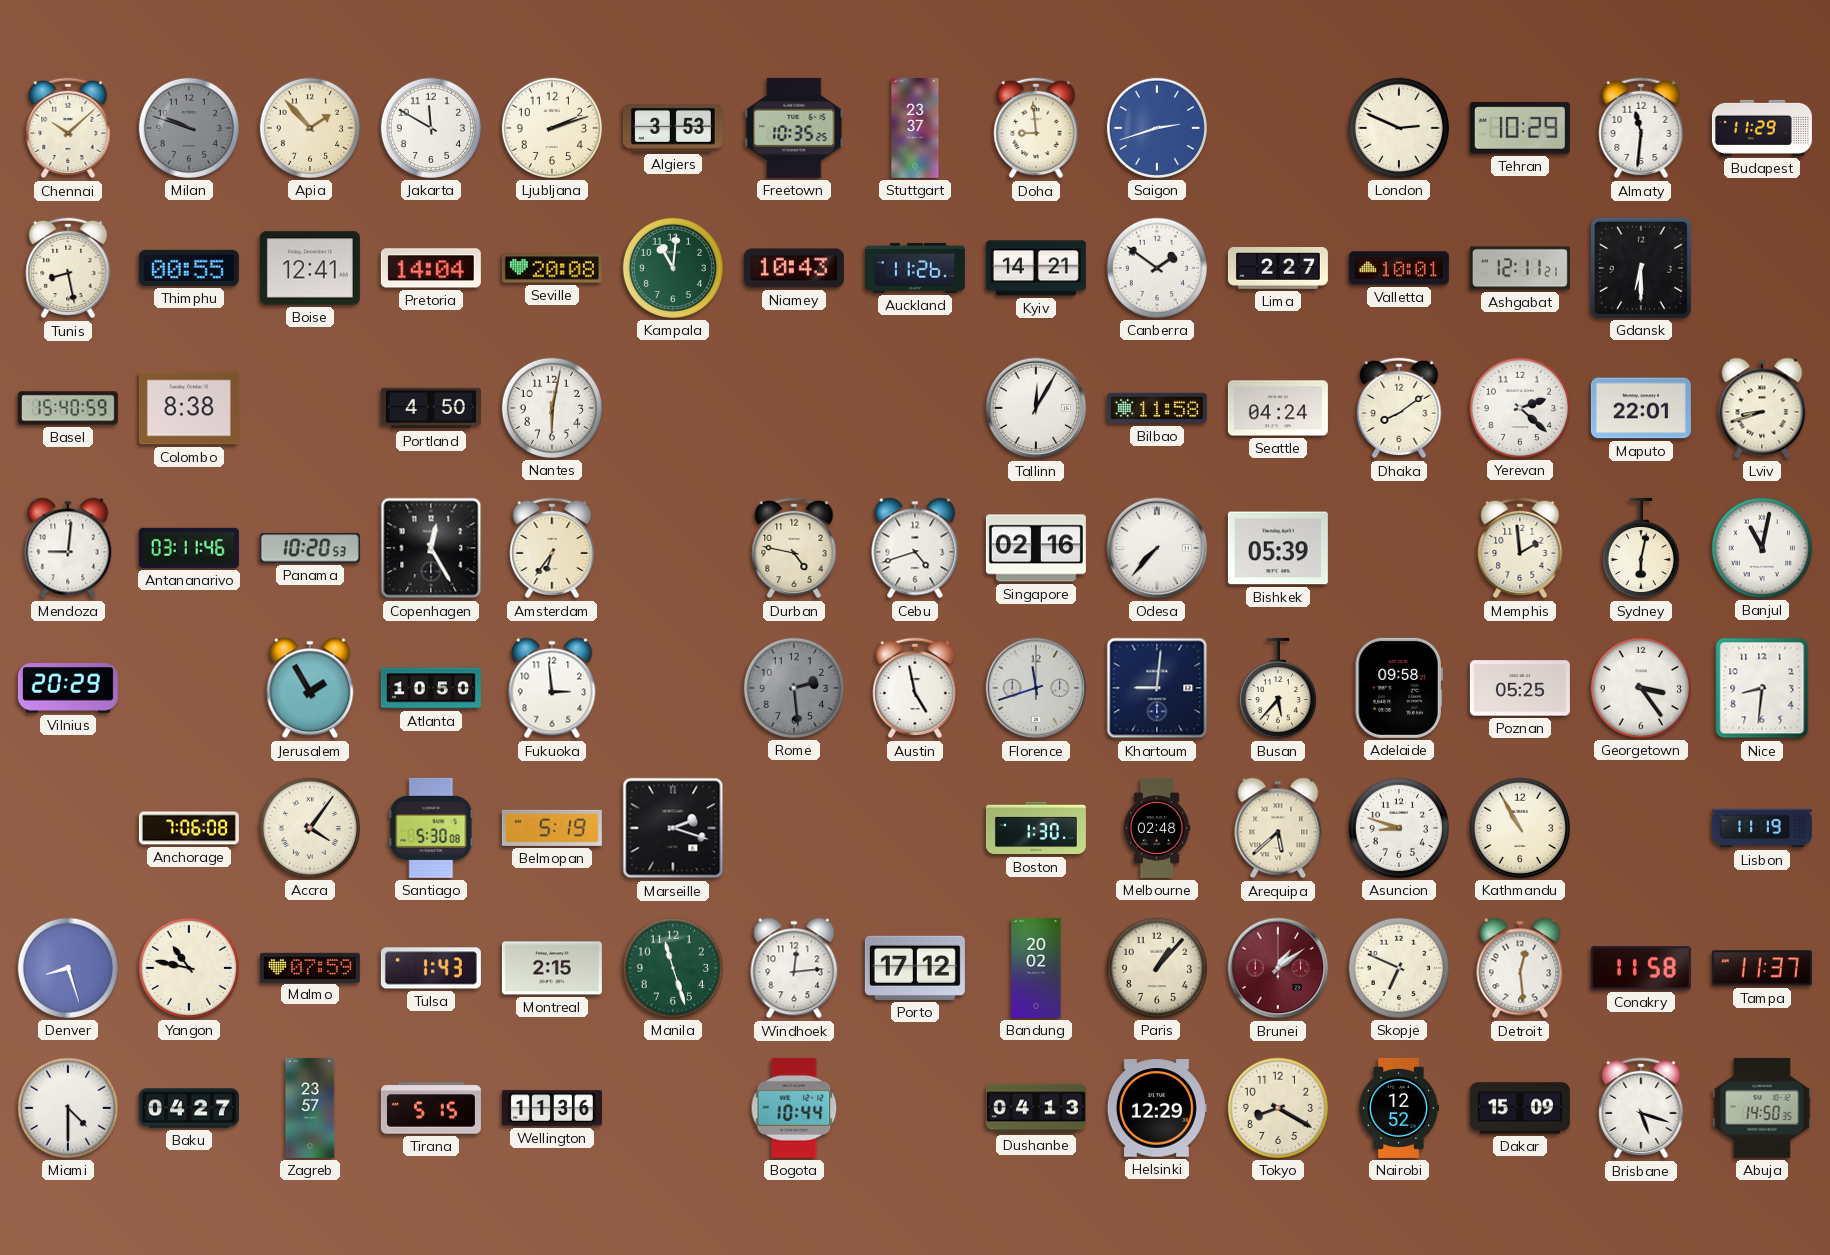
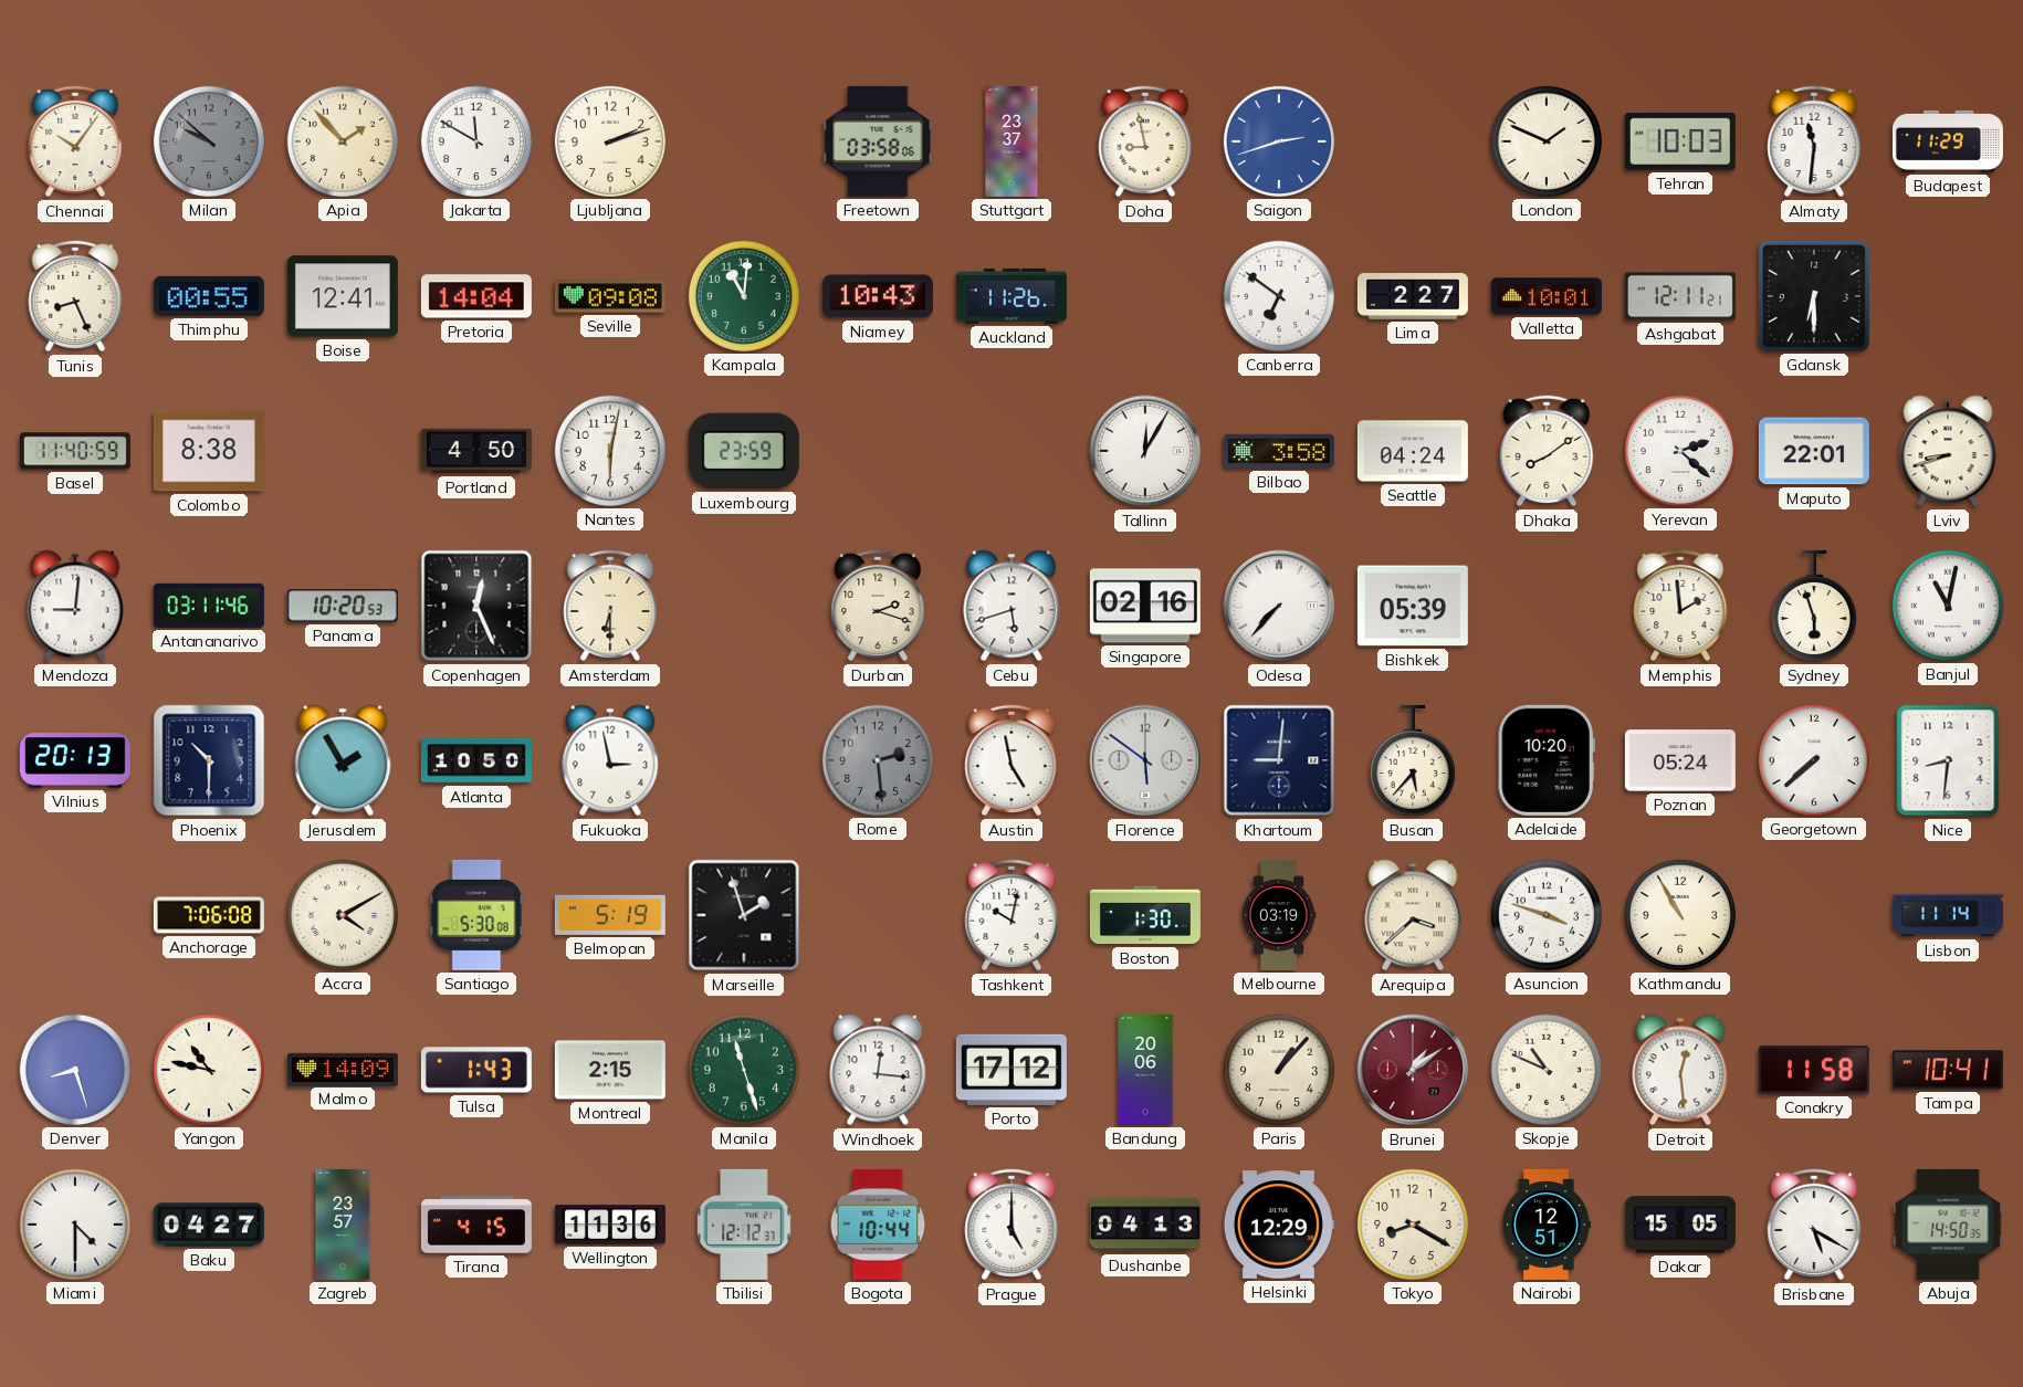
Chennai: 10:08 -> 10:06
Milan: 9:48 -> 9:52
Algiers: 3:53 -> none
Freetown: 10:35 -> 03:58
Doha: 8:59 -> 8:58
London: 2:49 -> 1:49
Tehran: 10:29 -> 10:03
Tunis: 8:28 -> 8:26
Seville: 20:08 -> 09:08
Kyiv: 14:21 -> none
Canberra: 1:51 -> 6:51
Basel: 15:40 -> 11:40
Luxembourg: none -> 23:59
Bilbao: 11:58 -> 3:58
Copenhagen: 12:25 -> 12:26
Amsterdam: 6:36 -> 6:30
Durban: 4:47 -> 2:18
Cebu: 4:42 -> 5:42
Sydney: 6:02 -> 5:57
Vilnius: 20:29 -> 20:13
Phoenix: none -> 10:30
Fukuoka: 2:59 -> 2:58
Florence: 11:42 -> 5:51
Adelaide: 09:58 -> 10:20
Poznan: 05:25 -> 05:24
Georgetown: 3:24 -> 7:38
Accra: 4:06 -> 4:10
Marseille: 2:18 -> 1:57
Tashkent: none -> 10:02
Melbourne: 02:48 -> 03:19
Arequipa: 5:38 -> 3:38
Asuncion: 8:48 -> 3:48
Lisbon: 11:19 -> 11:14
Malmo: 07:59 -> 14:09
Windhoek: 12:14 -> 12:16
Bandung: 20:02 -> 20:06
Skopje: 6:49 -> 10:49
Tampa: 11:37 -> 10:41
Tirana: 5:15 -> 4:15
Tbilisi: none -> 12:12
Prague: none -> 5:00
Nairobi: 12:52 -> 12:51
Dakar: 15:09 -> 15:05
Brisbane: 5:18 -> 5:20
